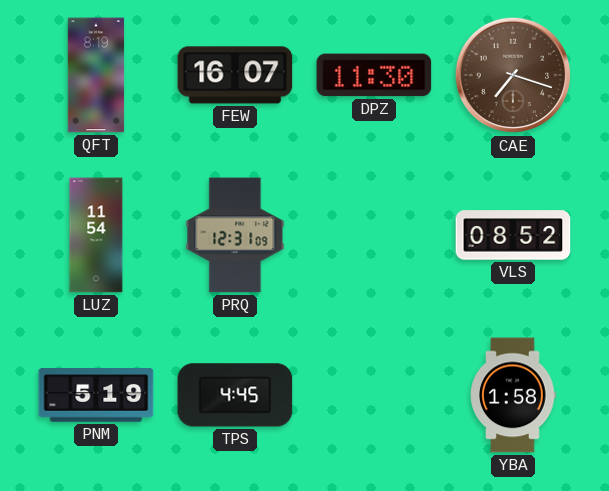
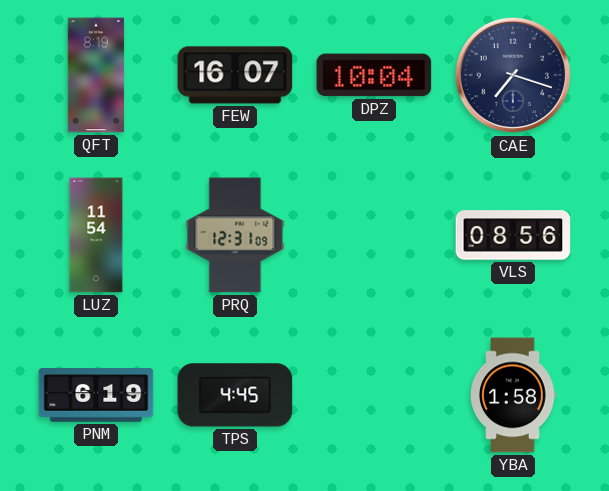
DPZ: 11:30 -> 10:04
CAE dial: brown -> navy
VLS: 08:52 -> 08:56
PNM: 5:19 -> 6:19
